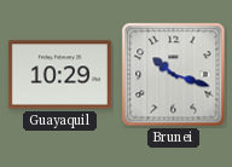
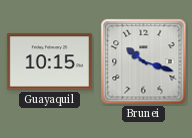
Guayaquil: 10:29 -> 10:15
